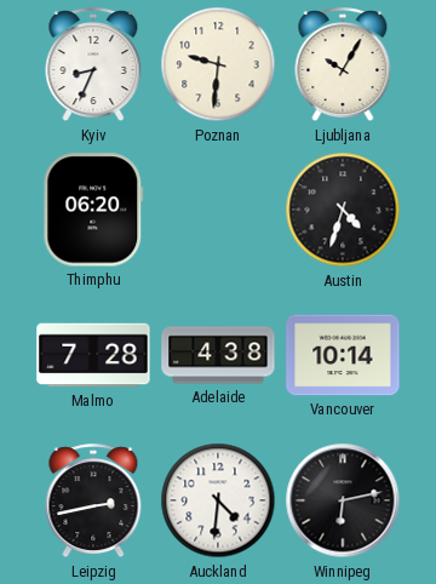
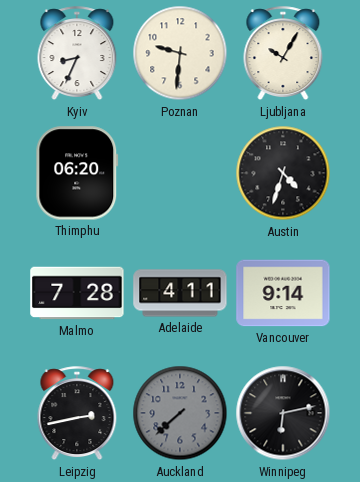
Adelaide: 4:38 -> 4:11
Vancouver: 10:14 -> 9:14
Auckland: 4:31 -> 7:38
Auckland dial: white -> grey
